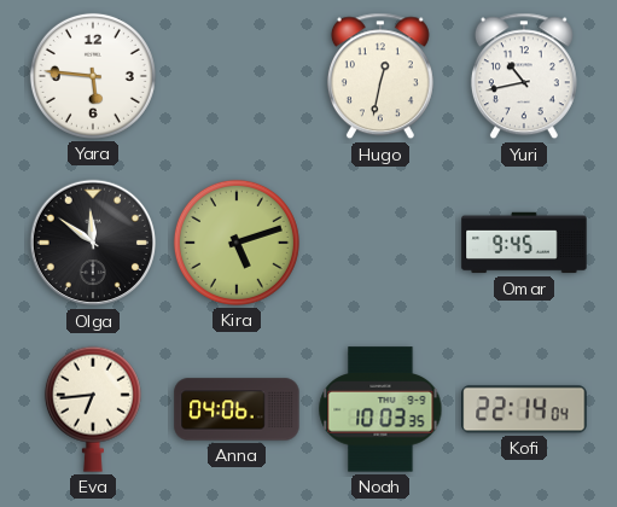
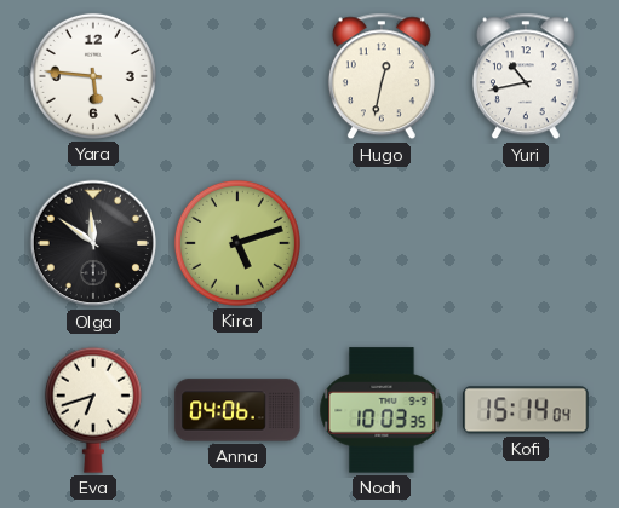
Omar: 9:45 -> none
Eva: 6:44 -> 6:42
Kofi: 22:14 -> 15:14
